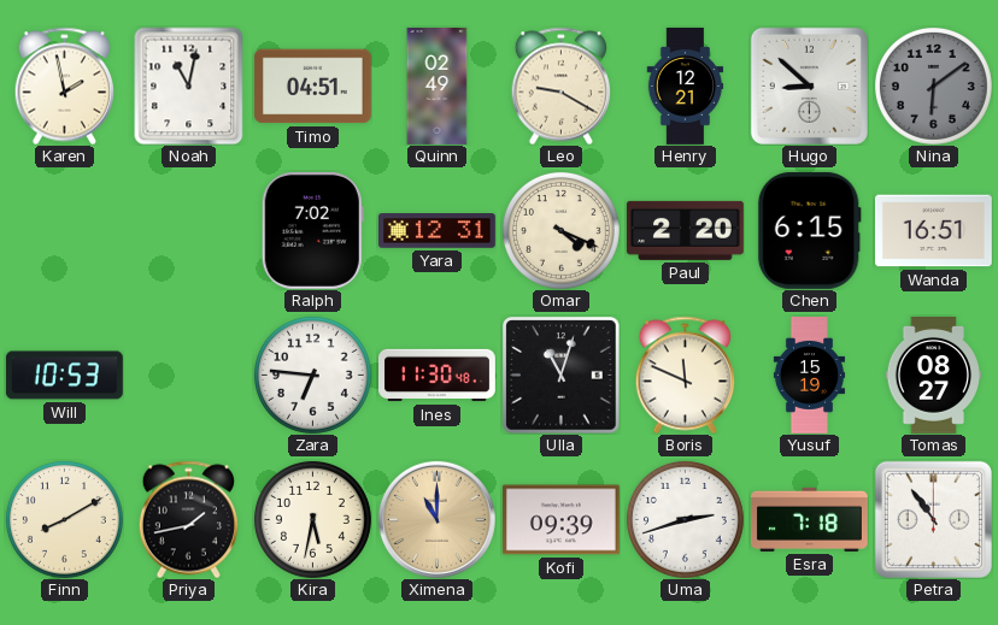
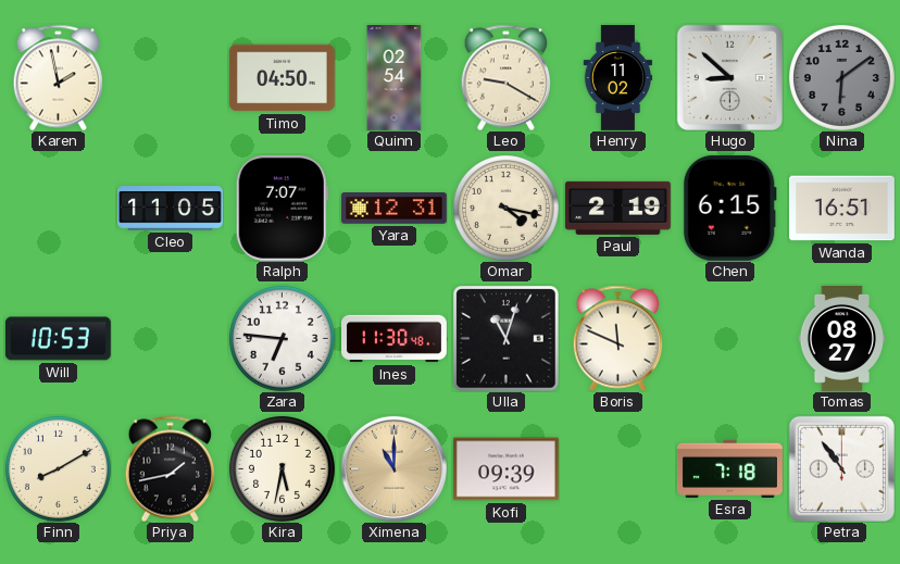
Noah: 11:02 -> none
Timo: 04:51 -> 04:50
Quinn: 02:49 -> 02:54
Henry: 12:21 -> 11:02
Cleo: none -> 11:05
Ralph: 7:02 -> 7:07
Omar: 4:19 -> 4:17
Paul: 2:20 -> 2:19
Yusuf: 15:19 -> none
Uma: 2:42 -> none
